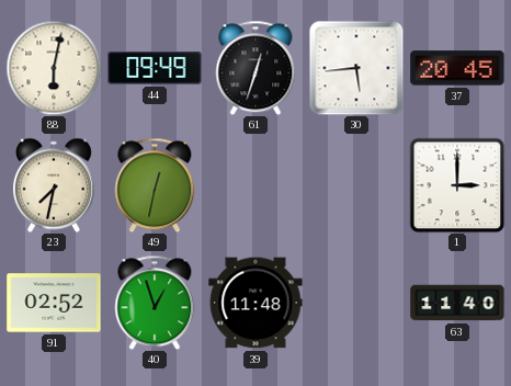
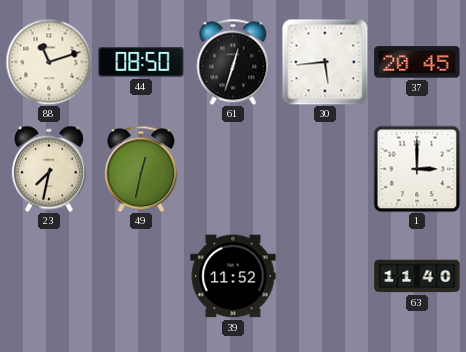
88: 6:02 -> 11:12
44: 09:49 -> 08:50
91: 02:52 -> none
40: 12:57 -> none
39: 11:48 -> 11:52
